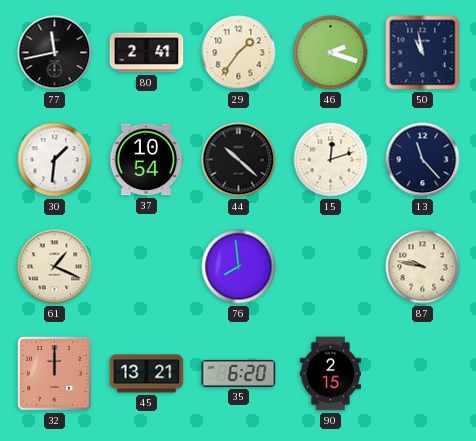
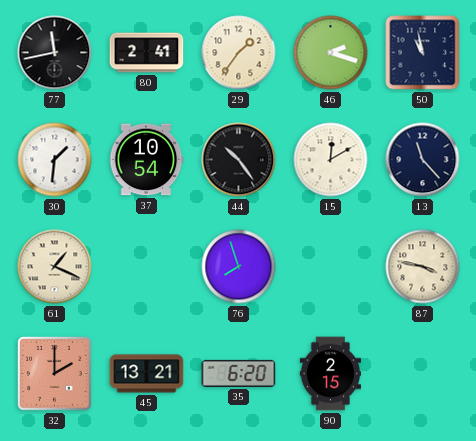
44: 10:22 -> 10:24
15: 12:12 -> 12:10
76: 7:59 -> 7:57
87: 9:47 -> 3:47
32: 12:00 -> 2:00
